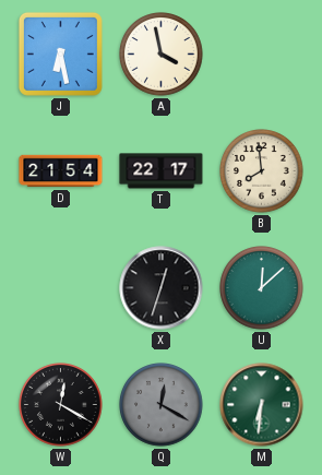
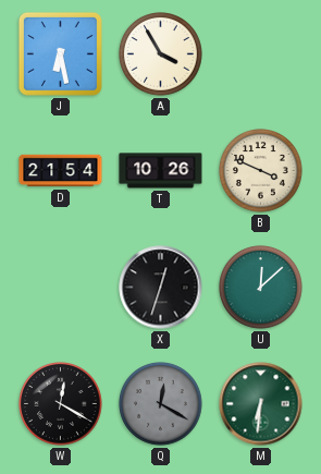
A: 3:58 -> 3:55
T: 22:17 -> 10:26
B: 7:59 -> 3:49
